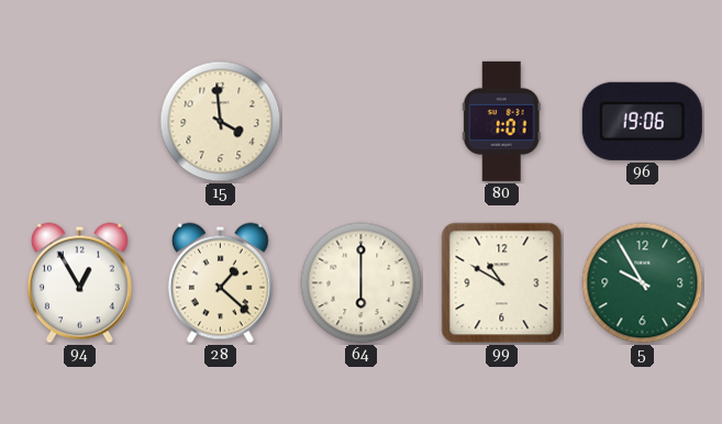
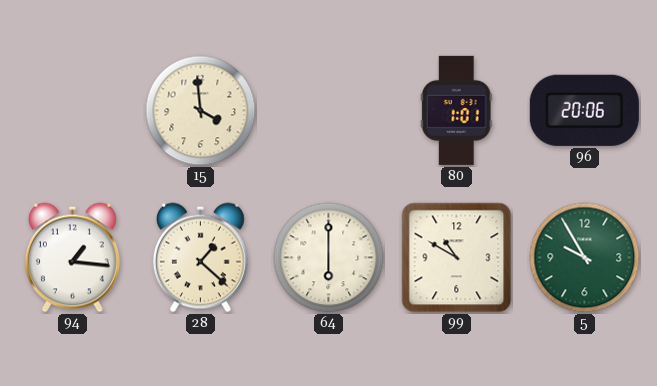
96: 19:06 -> 20:06
94: 12:55 -> 1:16
